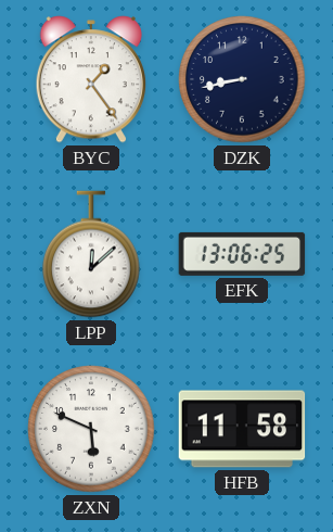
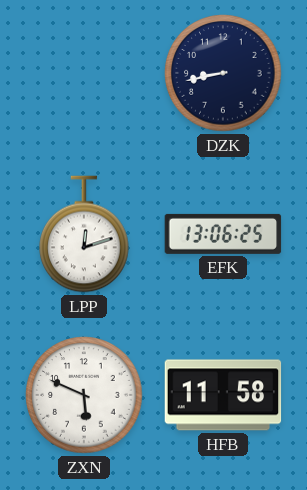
BYC: 1:24 -> none
LPP: 12:08 -> 12:12
